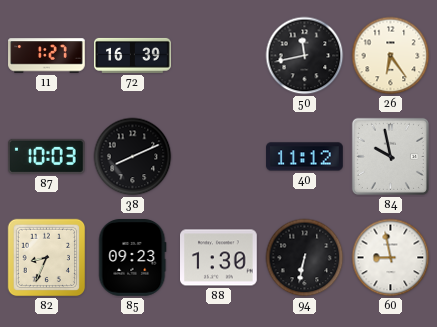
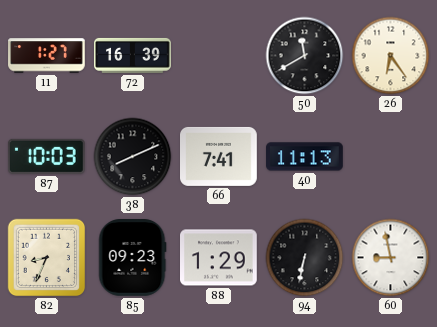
50: 11:43 -> 11:40
66: none -> 7:41
40: 11:12 -> 11:13
84: 9:58 -> none
88: 1:30 -> 1:29
